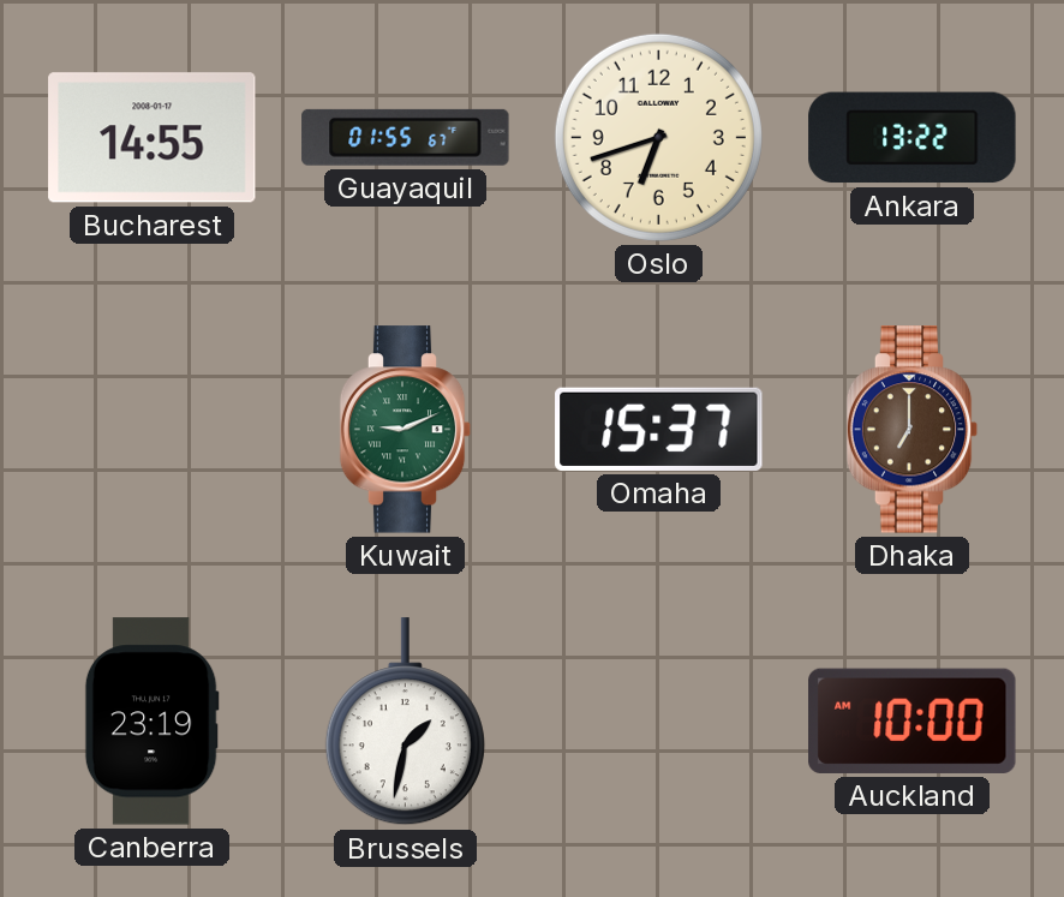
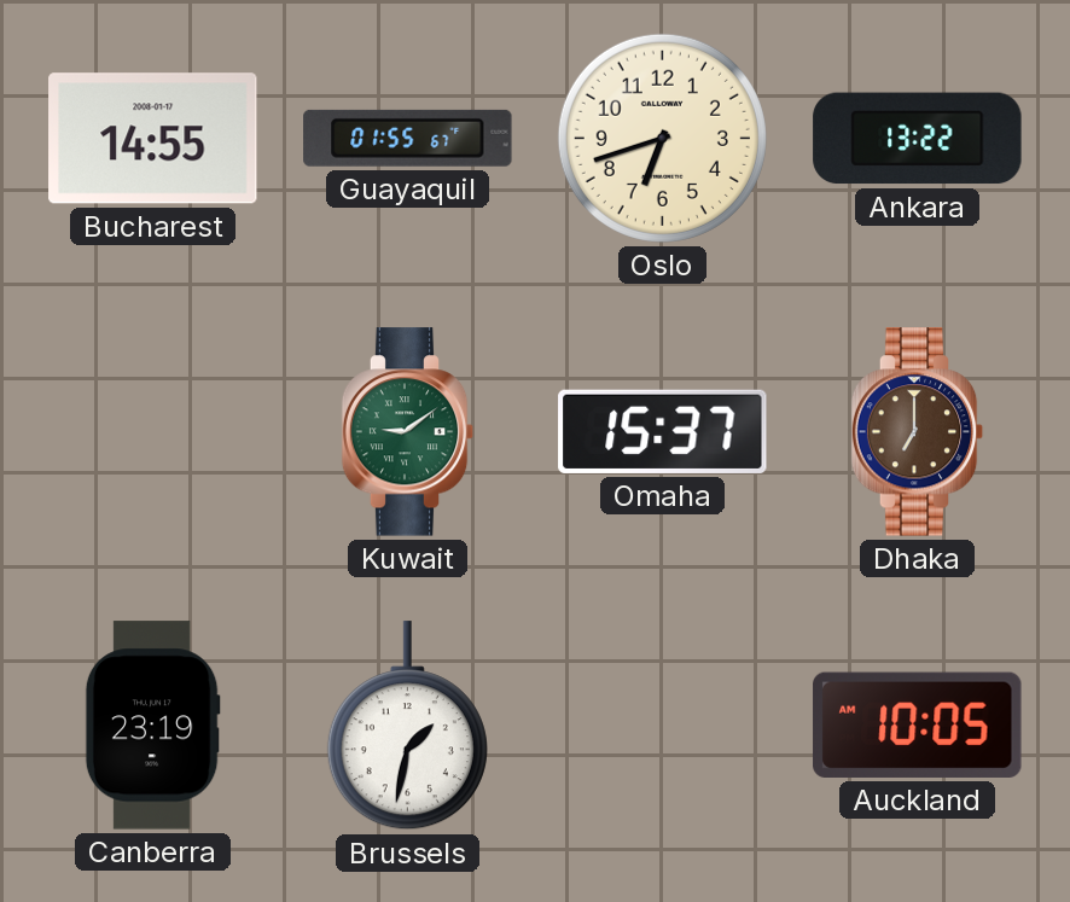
Kuwait: 9:11 -> 9:09
Auckland: 10:00 -> 10:05
